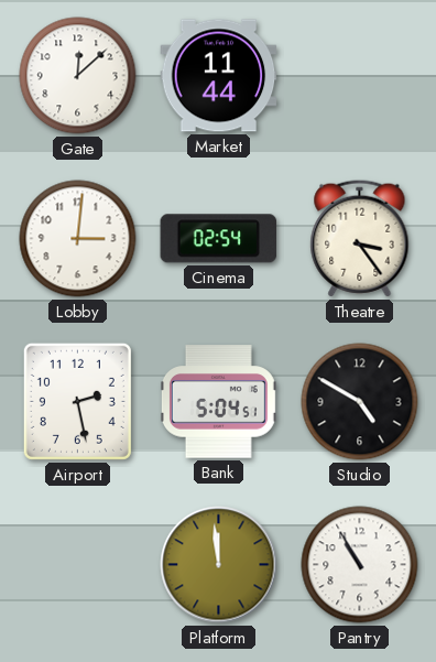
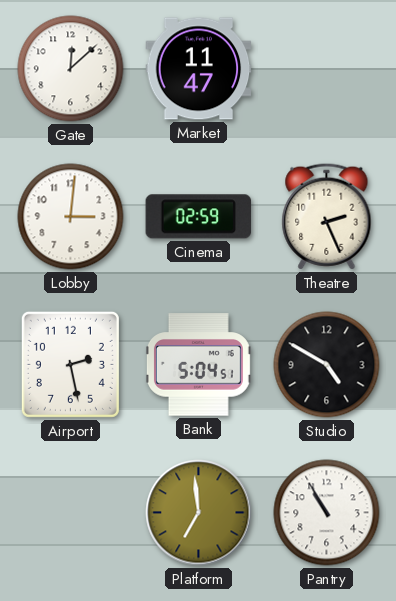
Market: 11:44 -> 11:47
Cinema: 02:54 -> 02:59
Theatre: 3:24 -> 2:26
Platform: 11:59 -> 6:59
